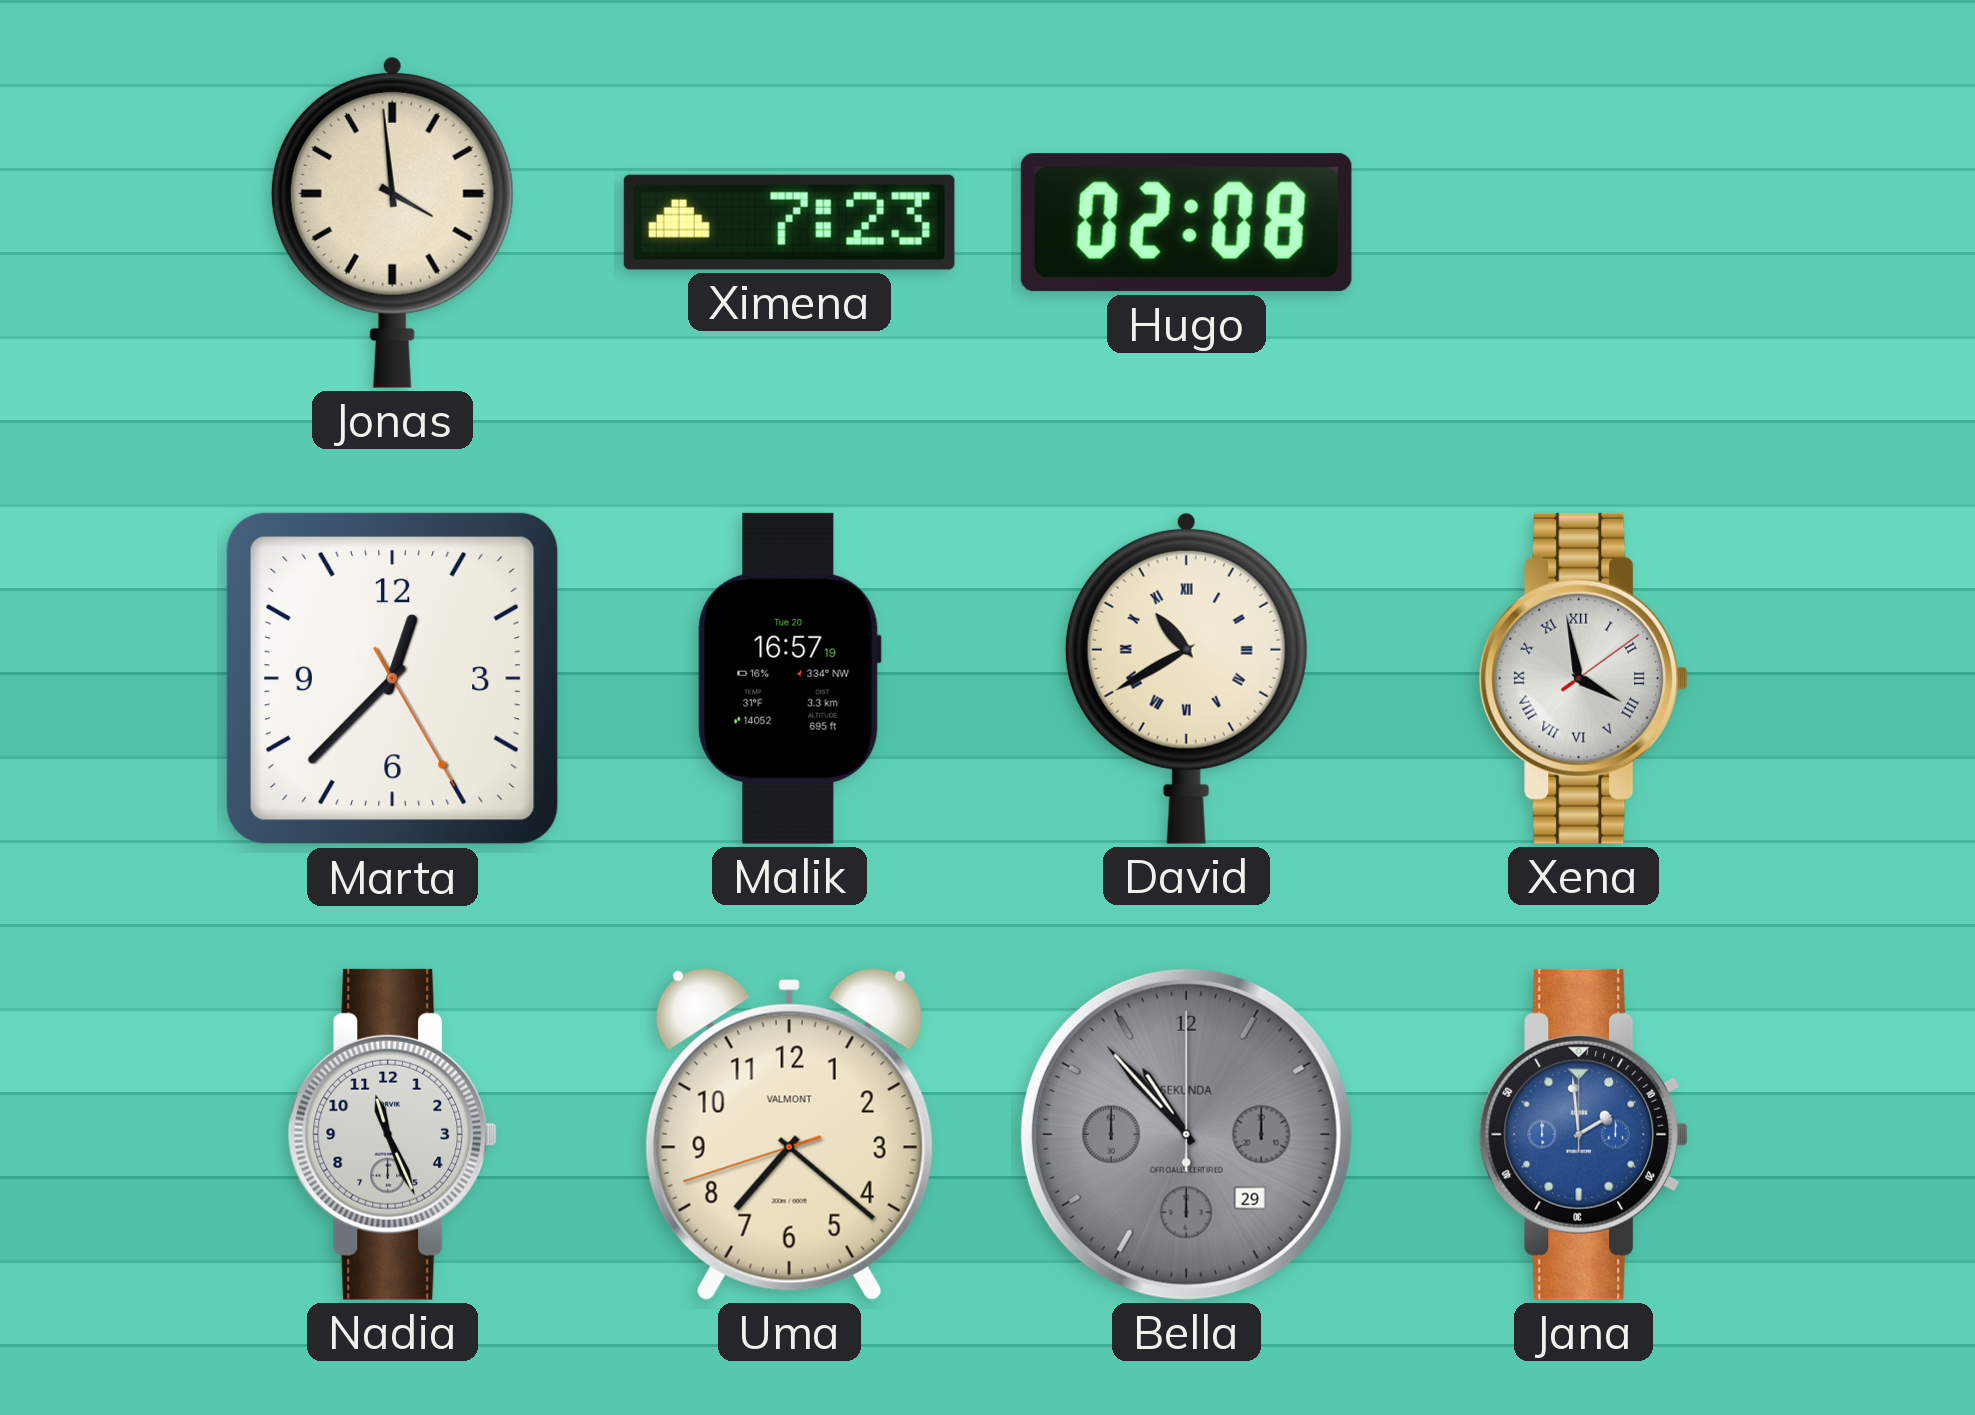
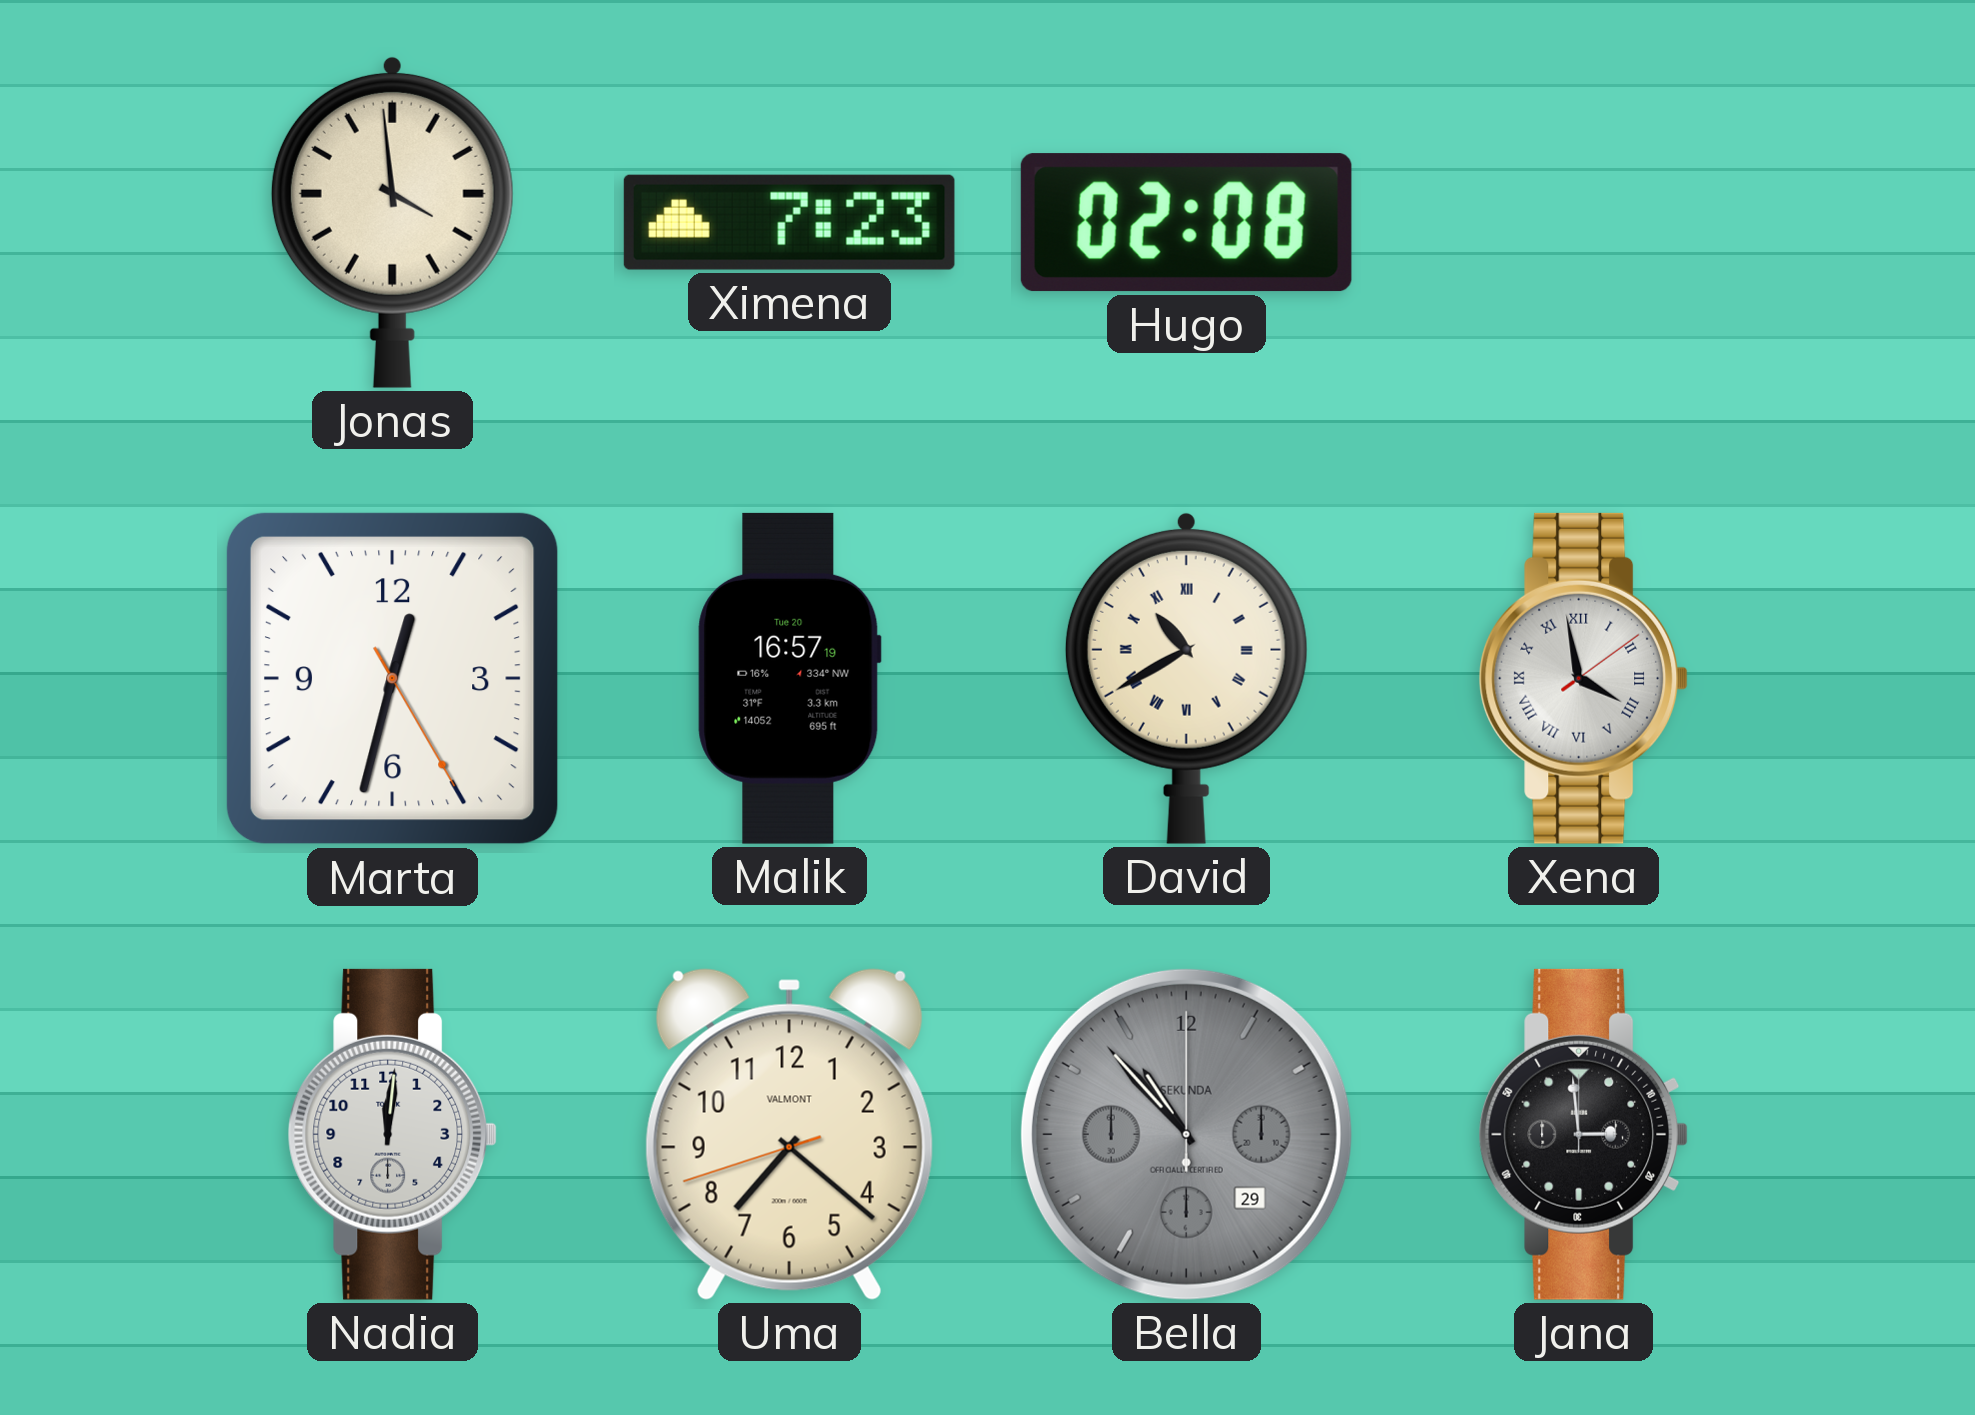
Marta: 12:37 -> 12:32
Nadia: 11:26 -> 12:01
Jana: 1:59 -> 2:59
Jana dial: blue -> black
